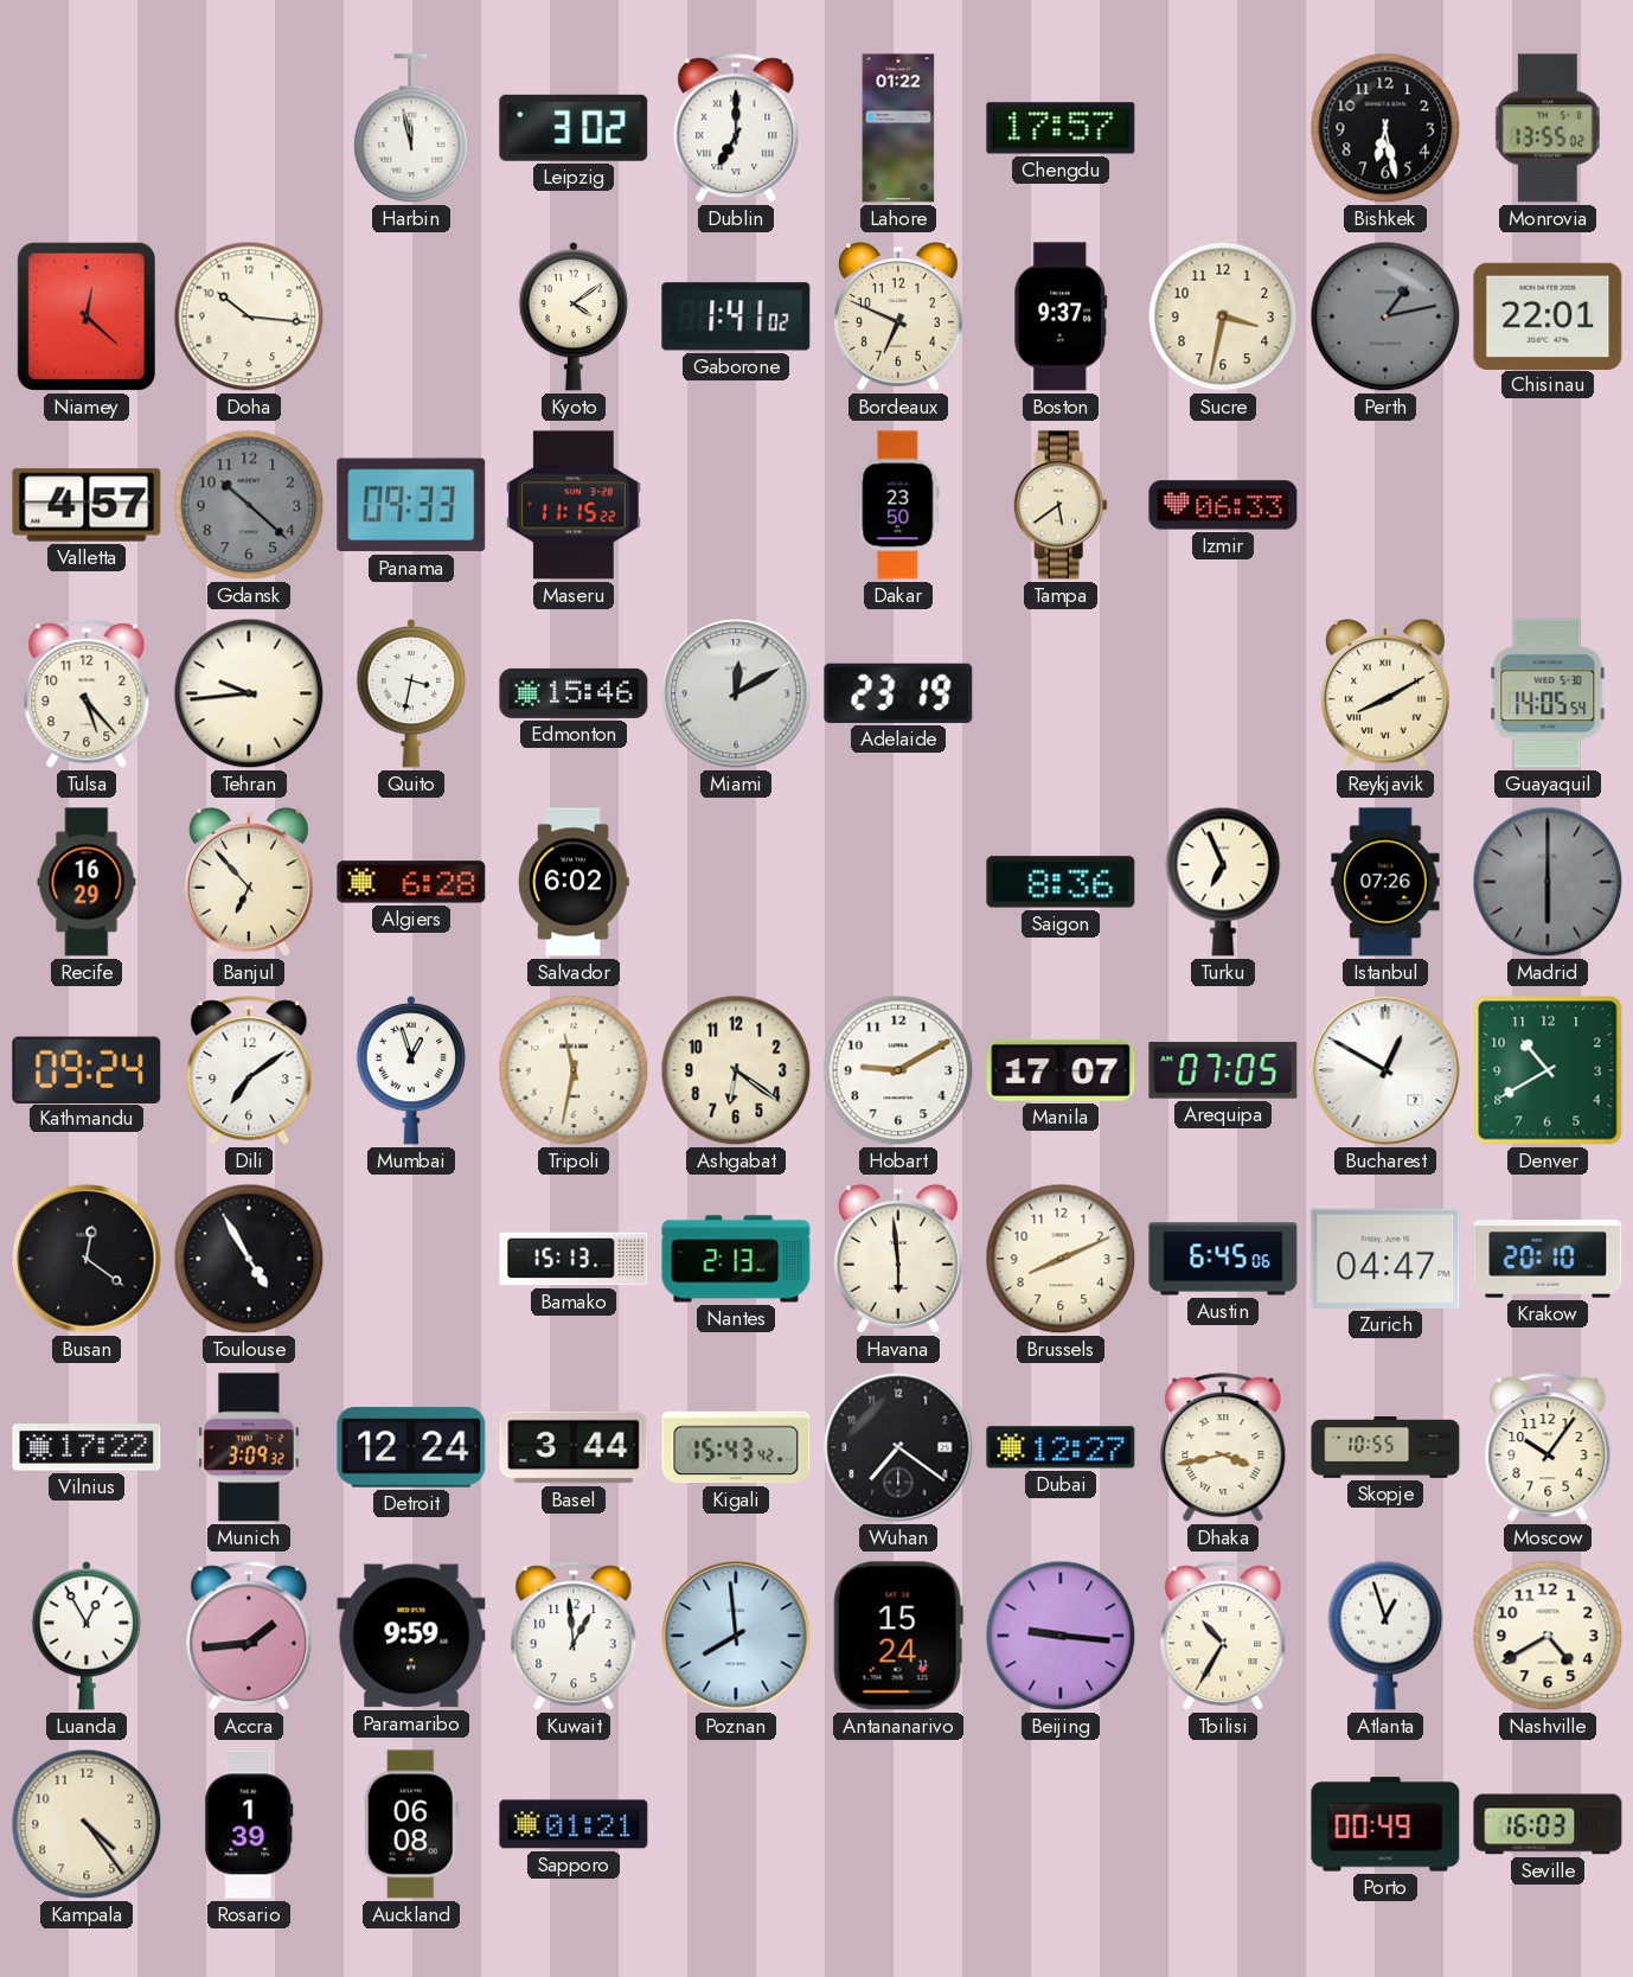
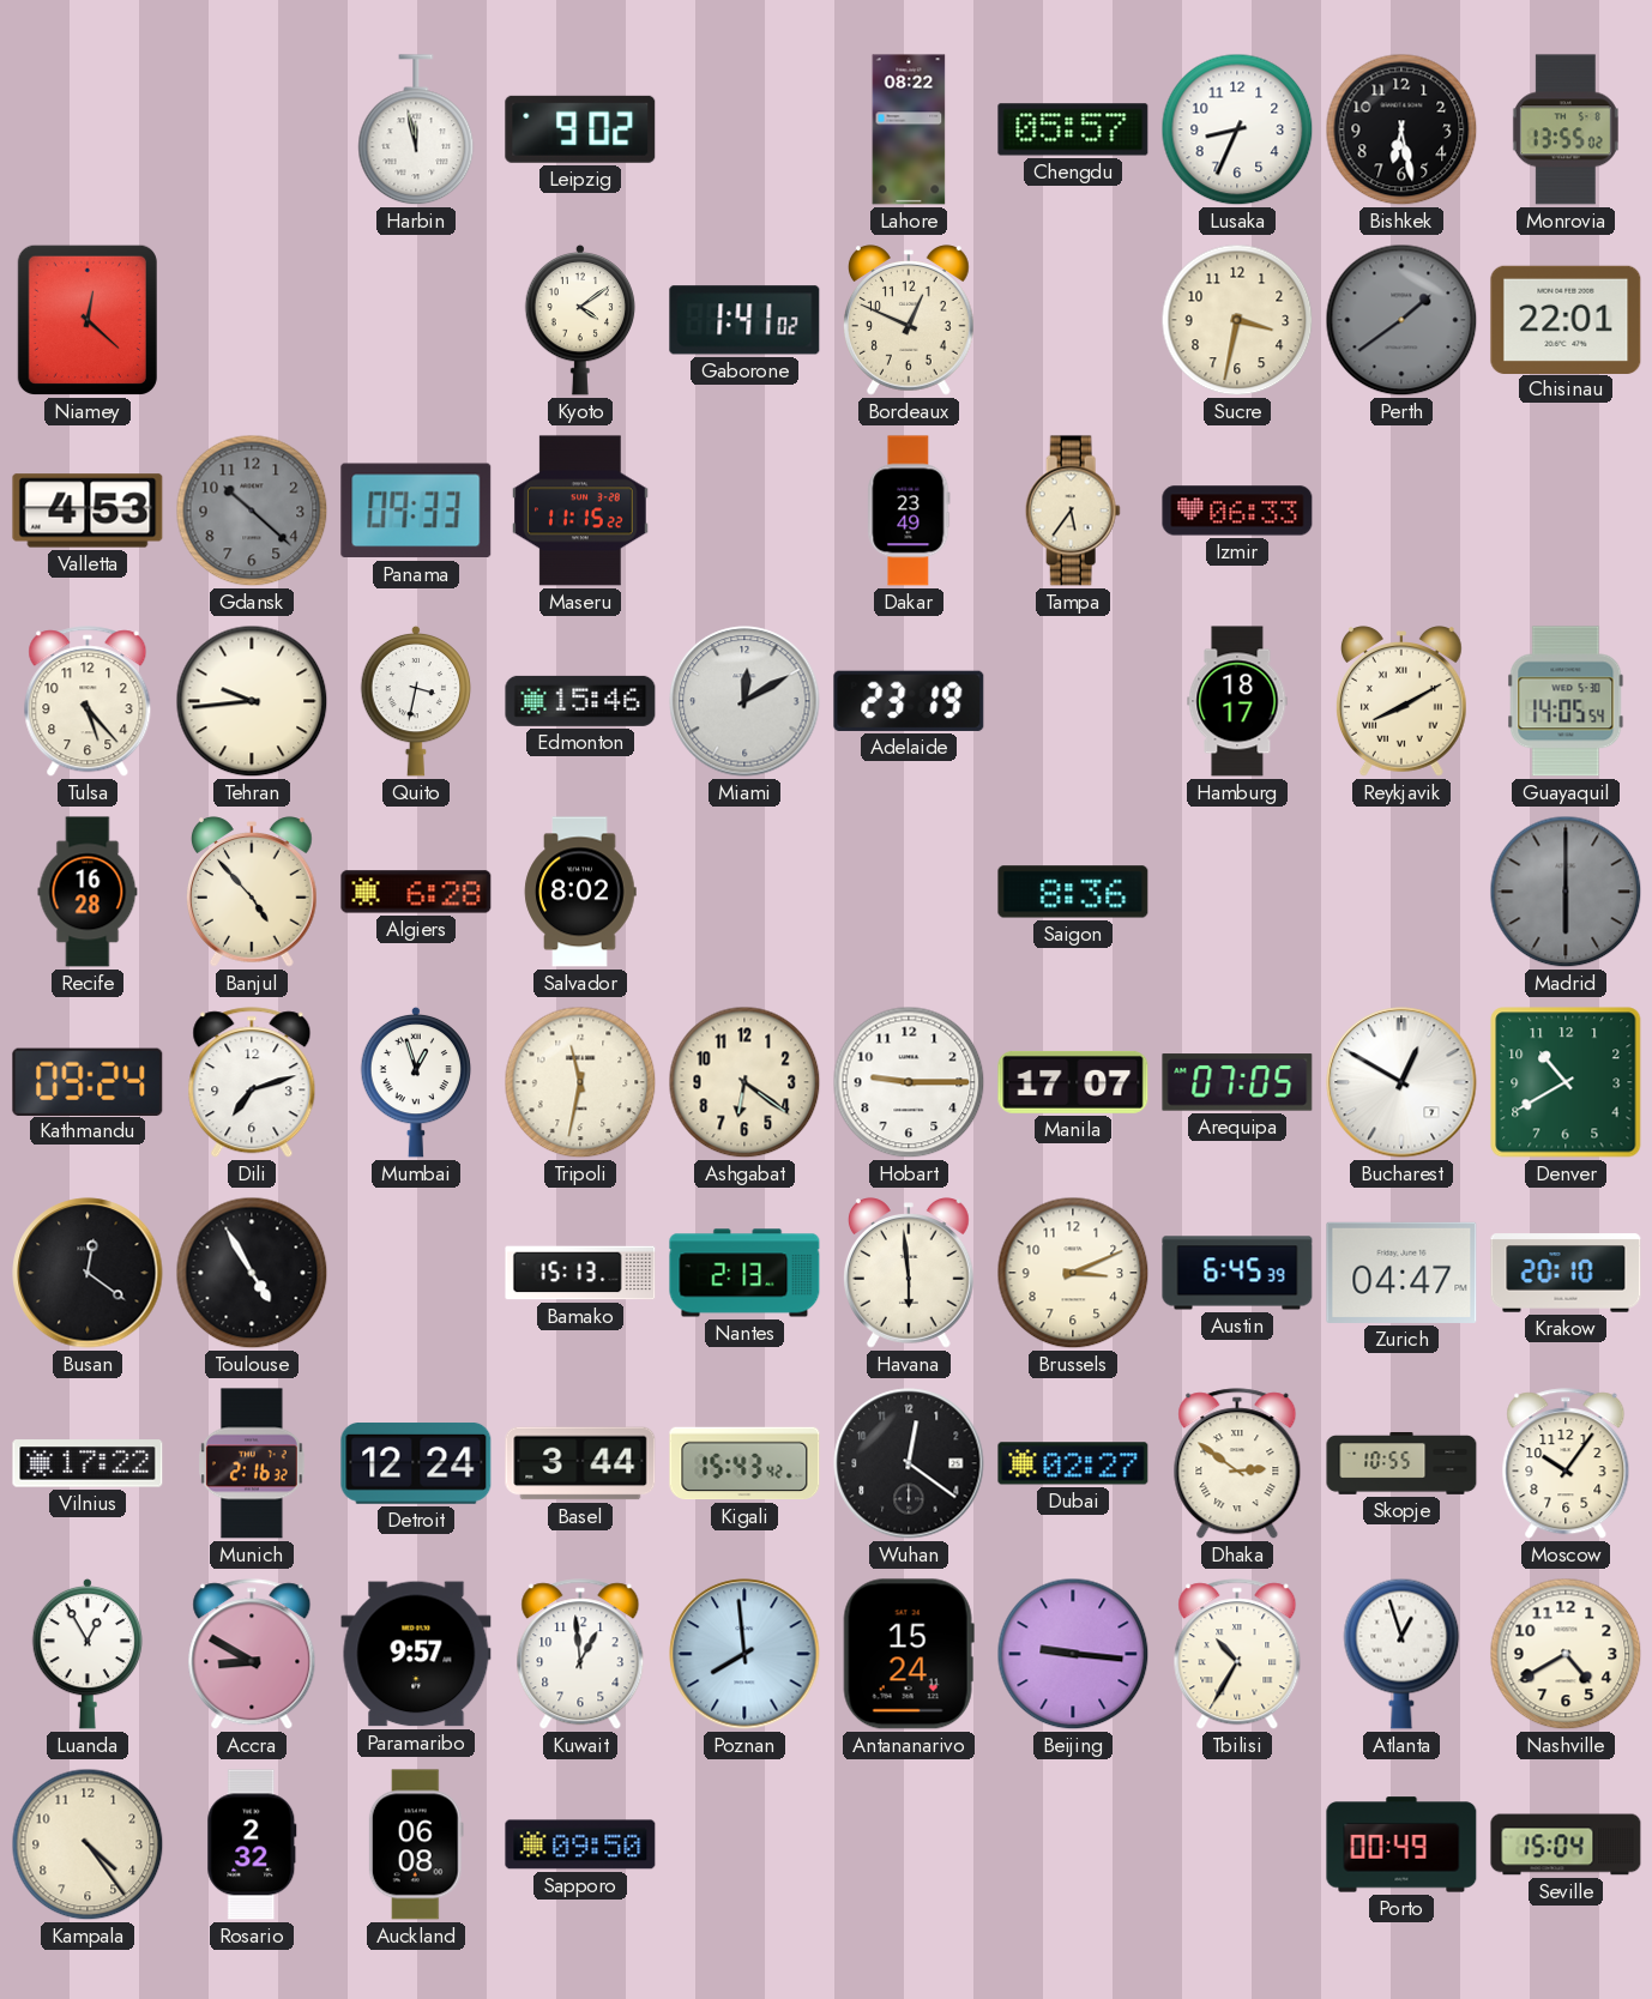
Leipzig: 3:02 -> 9:02
Dublin: 7:00 -> none
Lahore: 01:22 -> 08:22
Chengdu: 17:57 -> 05:57
Lusaka: none -> 8:34
Doha: 10:16 -> none
Bordeaux: 6:49 -> 12:49
Boston: 9:37 -> none
Perth: 1:13 -> 1:39
Valletta: 4:57 -> 4:53
Dakar: 23:50 -> 23:49
Tampa: 5:39 -> 5:36
Hamburg: none -> 18:17
Recife: 16:29 -> 16:28
Banjul: 6:53 -> 4:53
Salvador: 6:02 -> 8:02
Turku: 6:56 -> none
Istanbul: 07:26 -> none
Dili: 7:09 -> 7:12
Hobart: 9:10 -> 9:15
Brussels: 8:11 -> 3:11
Austin: 6:45:06 -> 6:45:39
Munich: 3:09 -> 2:16
Wuhan: 7:21 -> 12:21
Dubai: 12:27 -> 02:27
Dhaka: 3:43 -> 2:51
Accra: 1:44 -> 8:50
Paramaribo: 9:59 -> 9:57
Rosario: 1:39 -> 2:32
Sapporo: 01:21 -> 09:50
Seville: 16:03 -> 15:04
